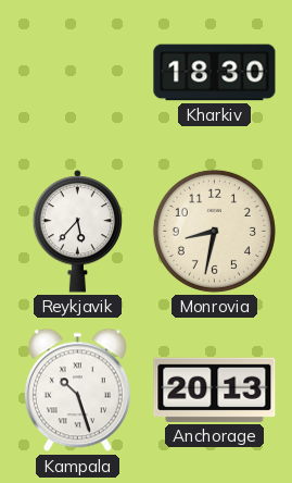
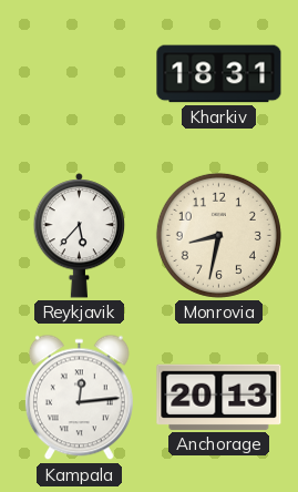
Kharkiv: 18:30 -> 18:31
Kampala: 10:27 -> 12:14
